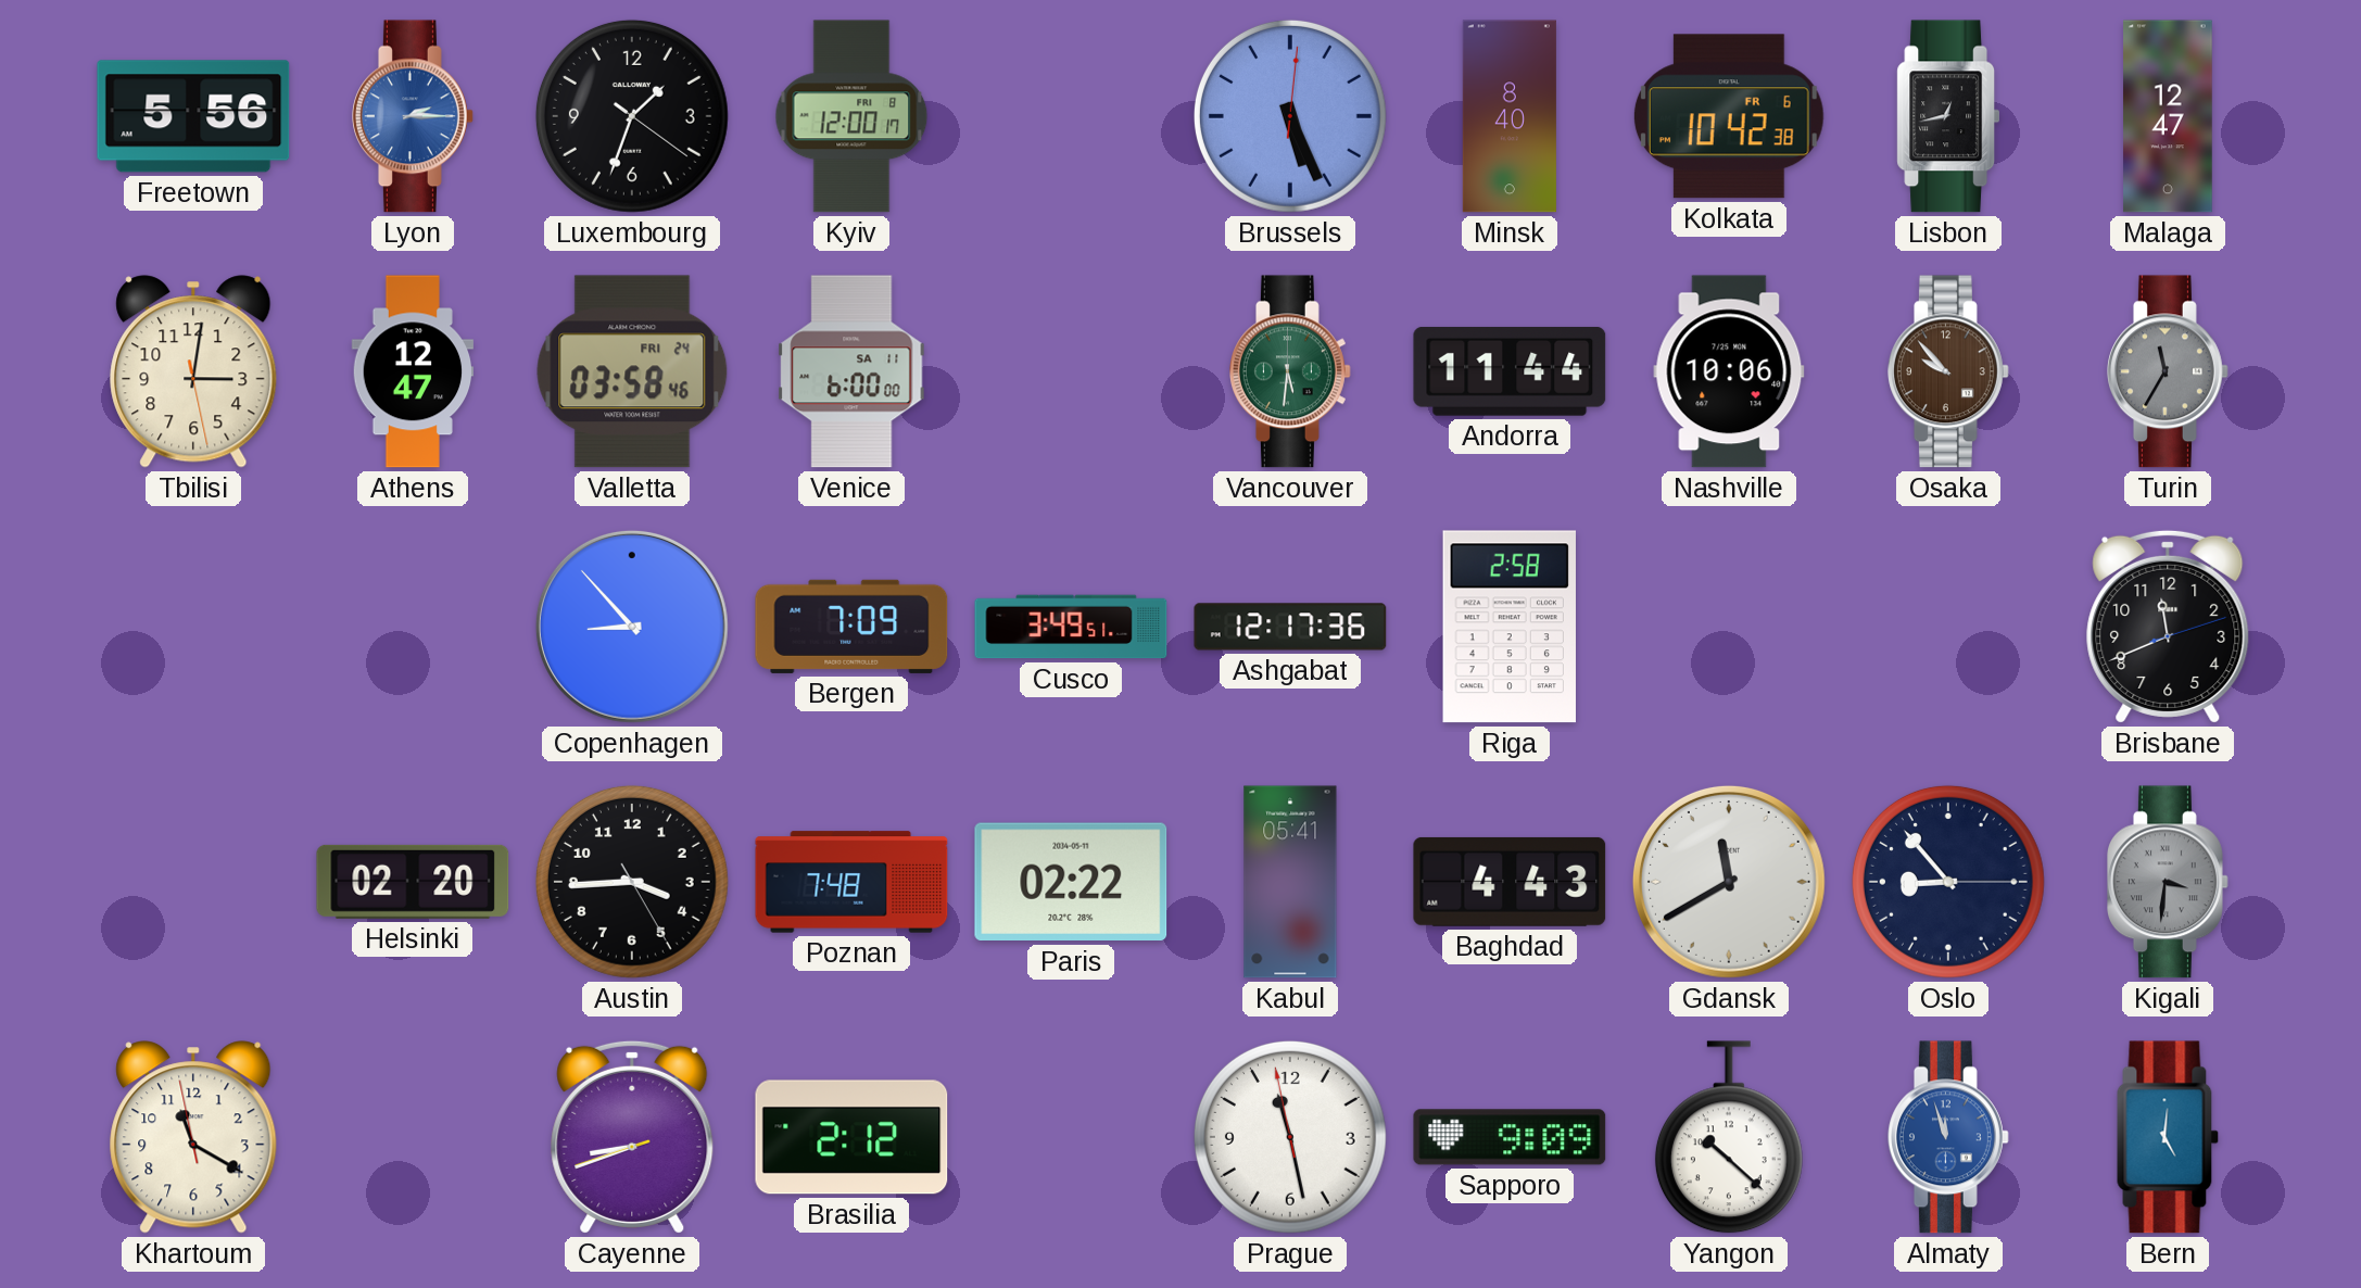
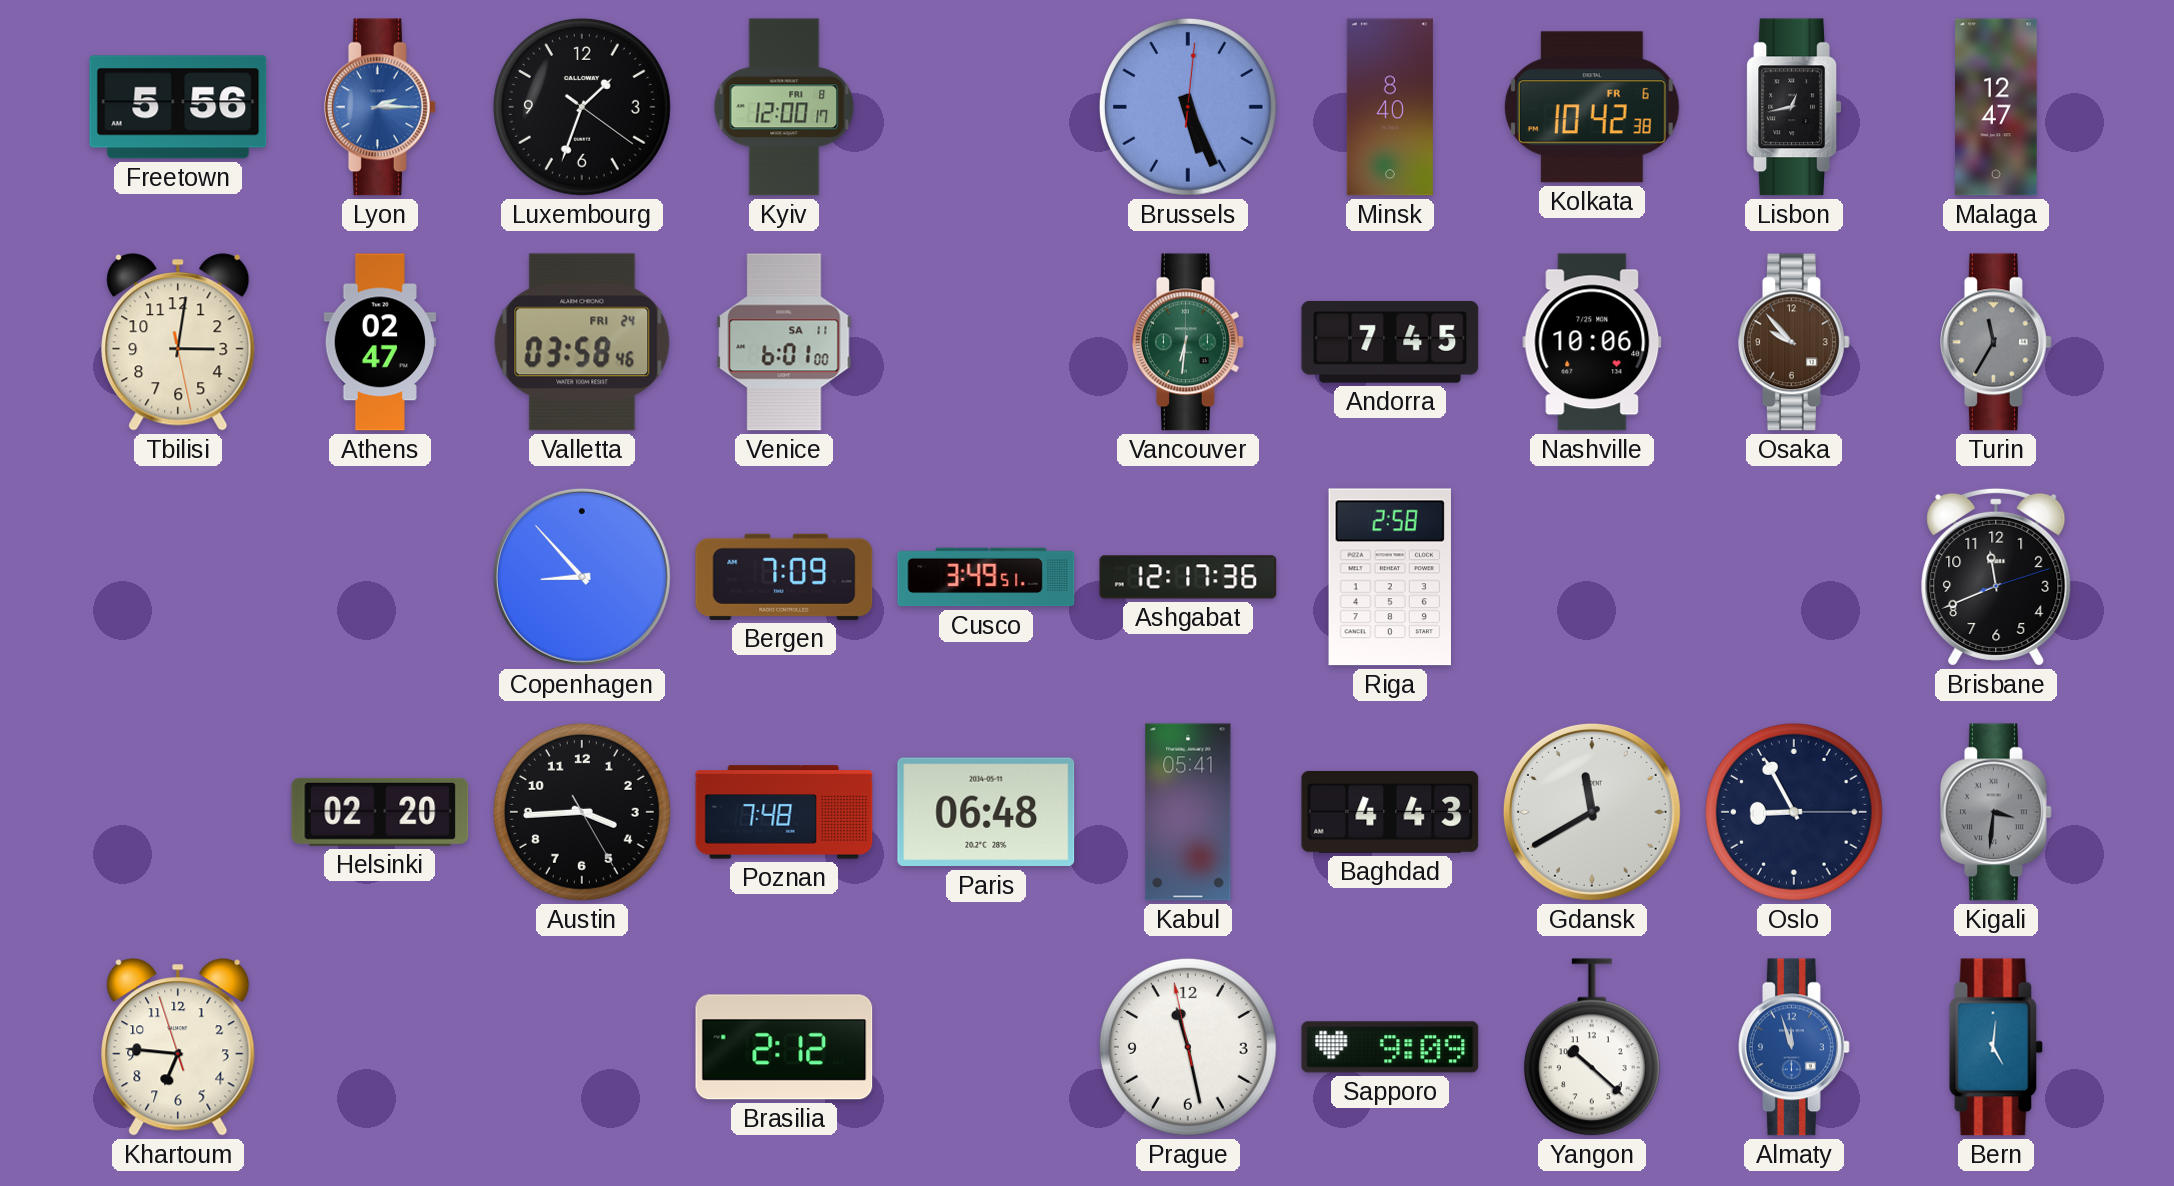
Athens: 12:47 -> 02:47
Venice: 6:00 -> 6:01
Vancouver: 5:31 -> 6:31
Andorra: 11:44 -> 7:45
Paris: 02:22 -> 06:48
Oslo: 8:53 -> 8:55
Khartoum: 11:19 -> 6:45
Cayenne: 8:41 -> none
